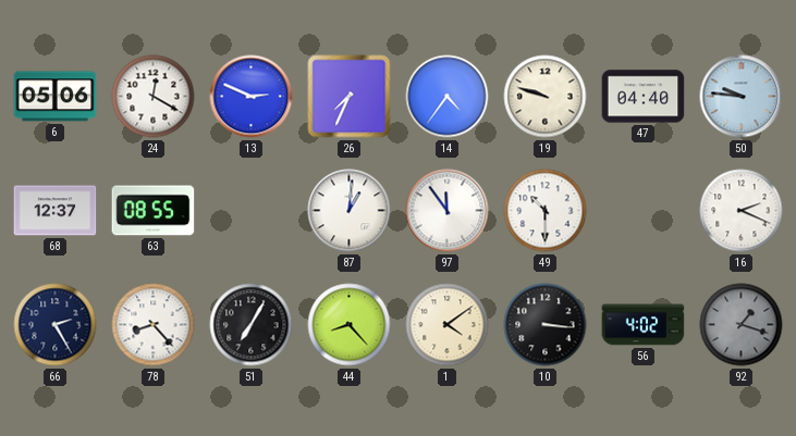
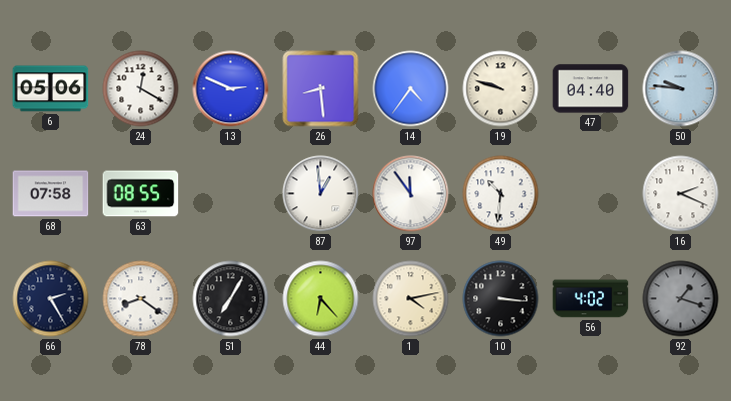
26: 7:34 -> 8:29
68: 12:37 -> 07:58
87: 1:01 -> 12:59
49: 10:30 -> 10:31
78: 8:23 -> 8:21
44: 8:23 -> 6:23
1: 4:09 -> 4:13
